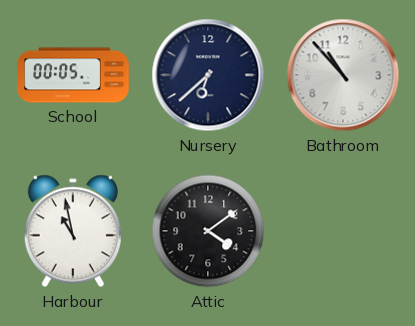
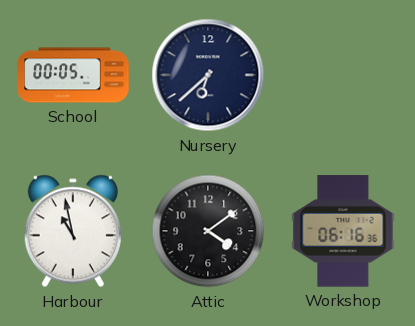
Bathroom: 10:53 -> none
Workshop: none -> 06:16
